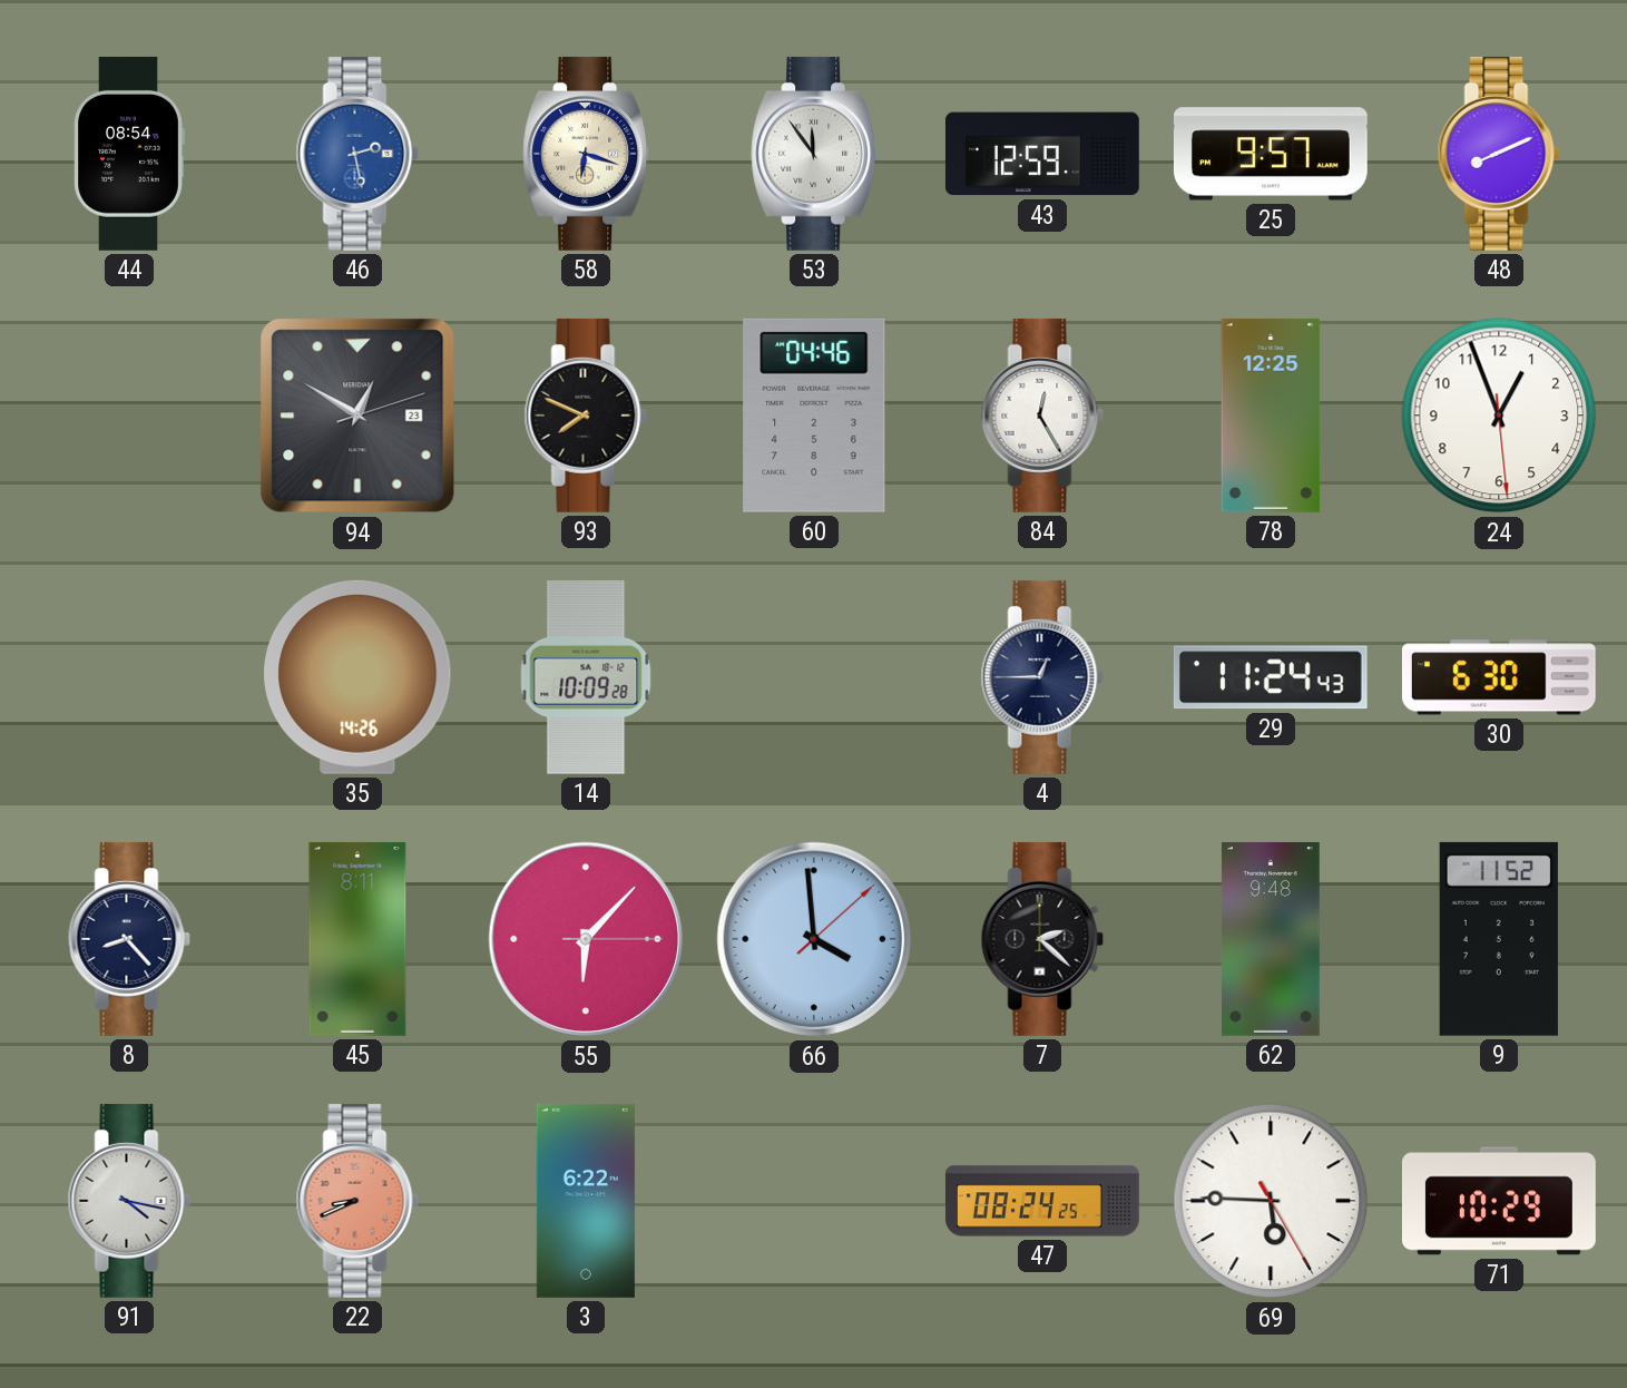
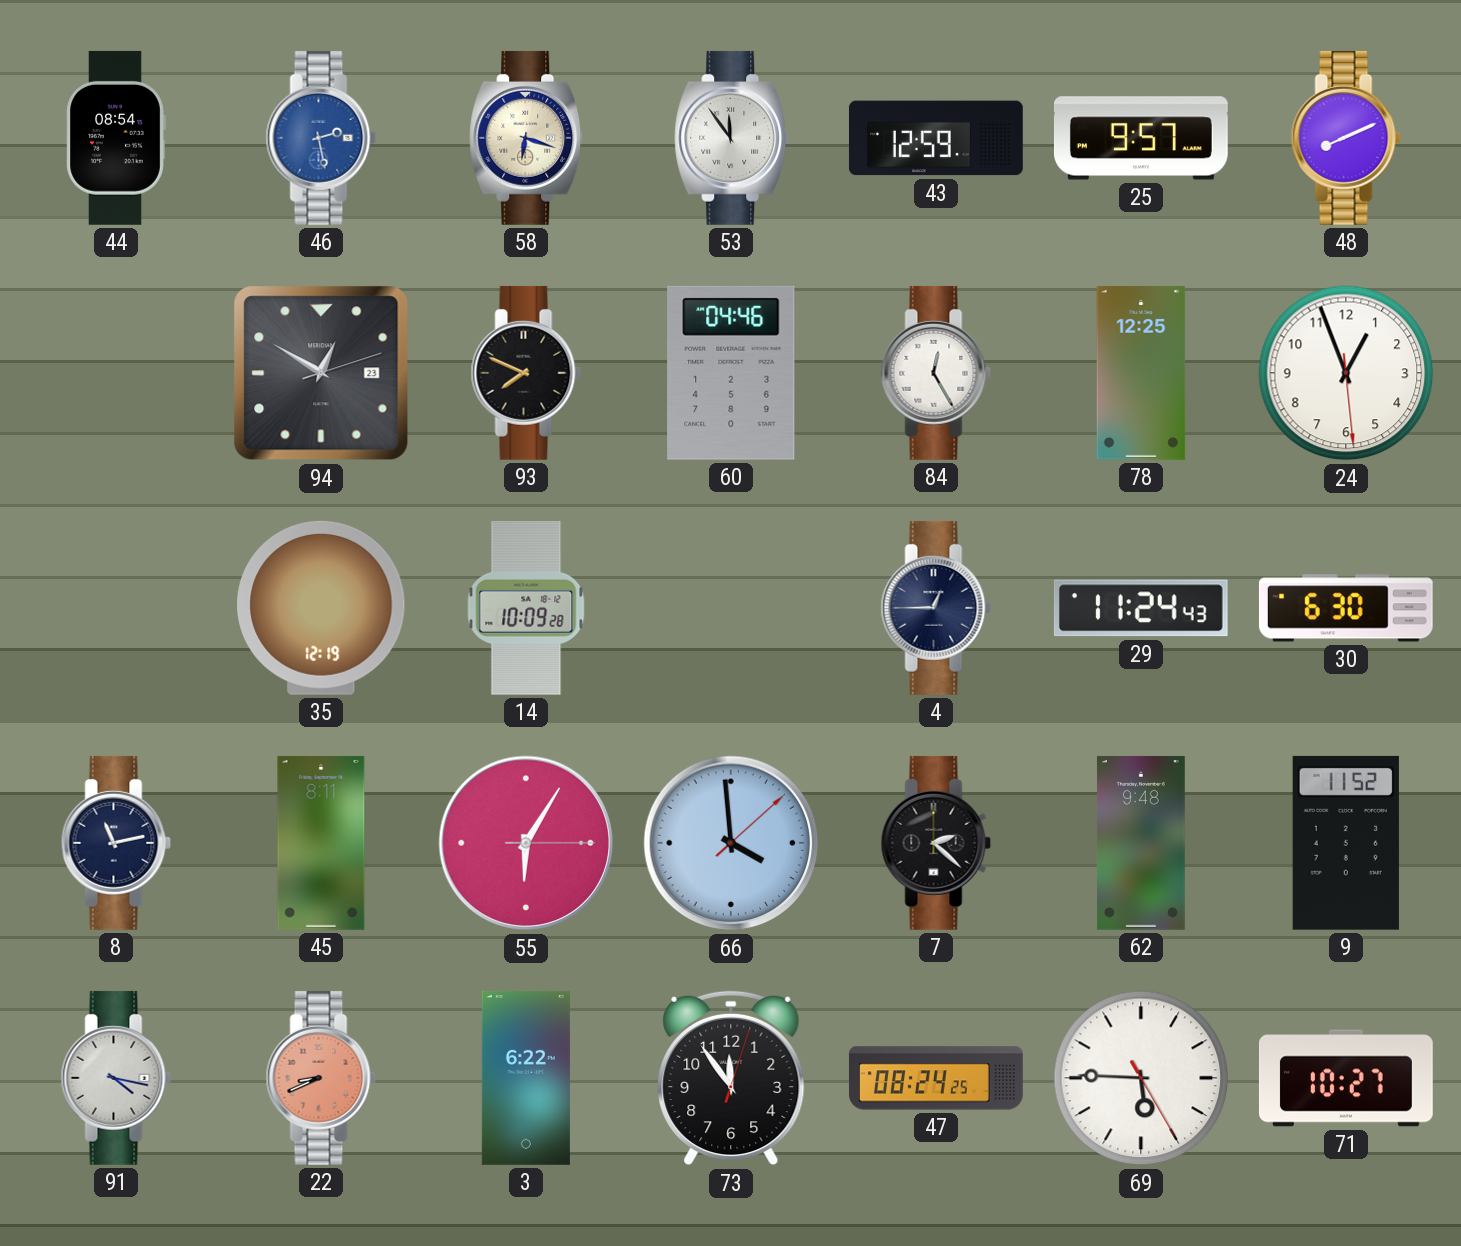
35: 14:26 -> 12:19
8: 8:23 -> 11:13
55: 6:07 -> 6:05
73: none -> 11:54
71: 10:29 -> 10:27
